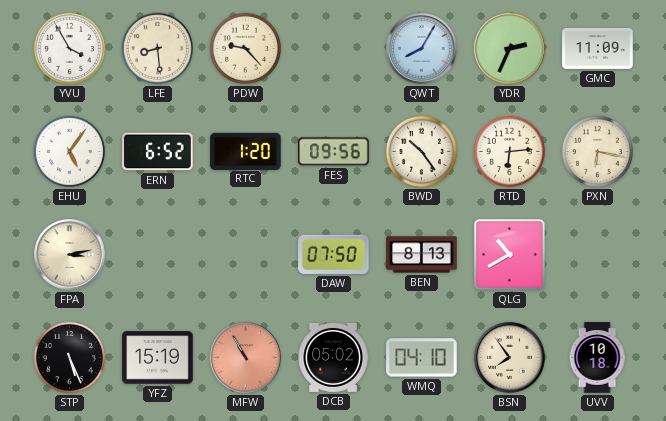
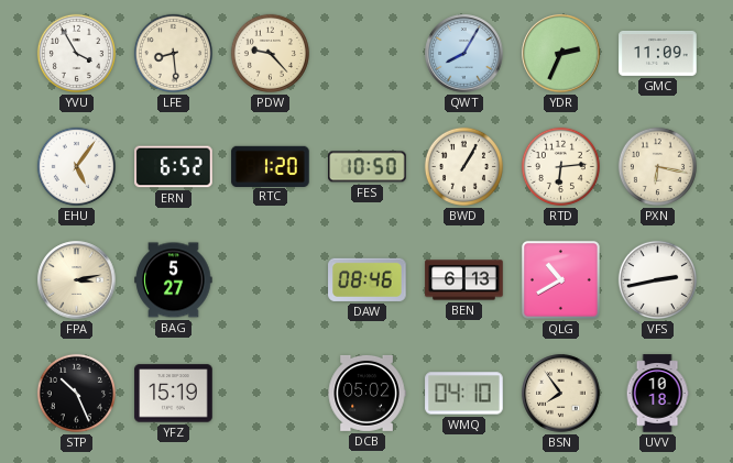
FES: 09:56 -> 10:50
BWD: 10:24 -> 1:05
BAG: none -> 5:27
DAW: 07:50 -> 08:46
BEN: 8:13 -> 6:13
VFS: none -> 2:43
STP: 5:26 -> 10:26
MFW: 10:55 -> none
